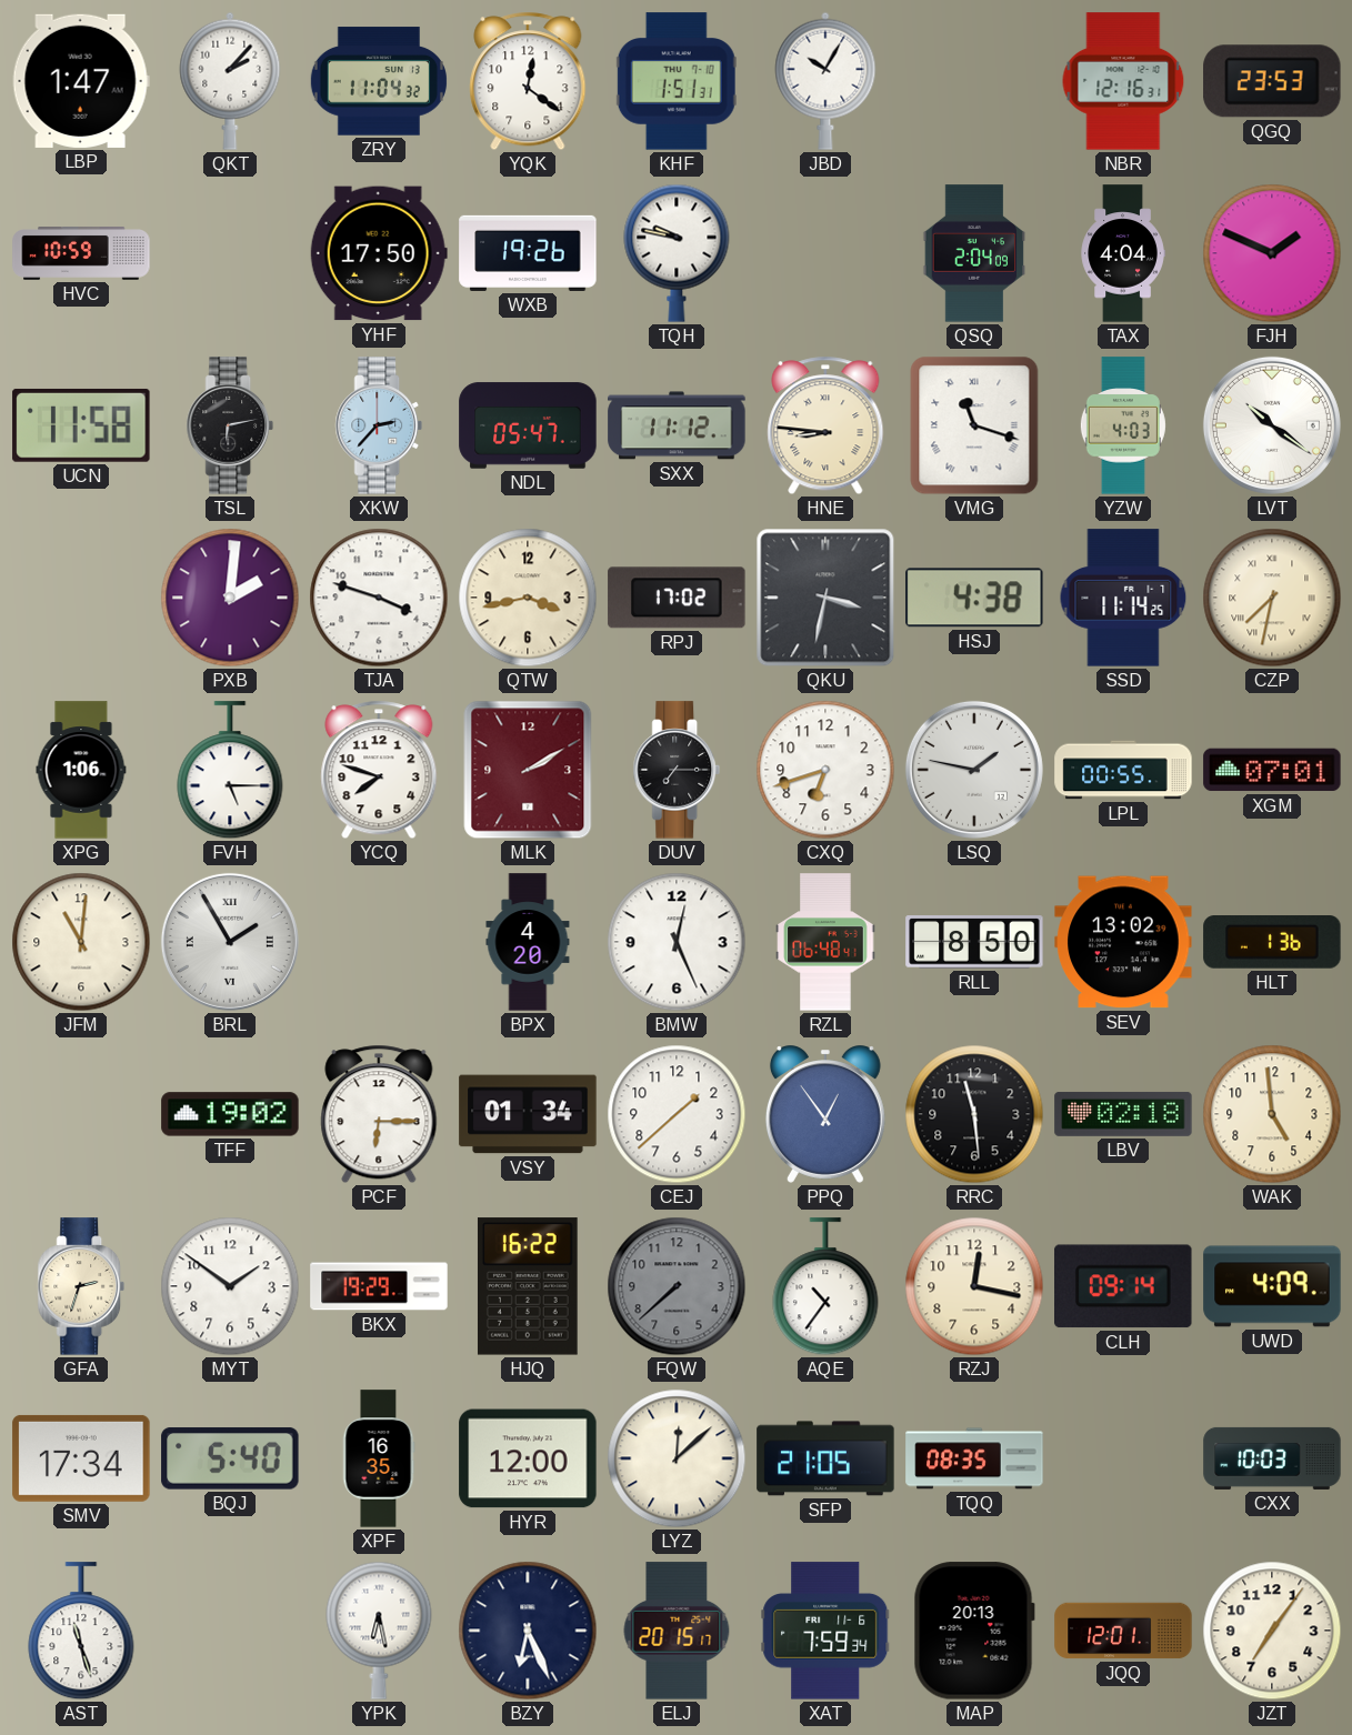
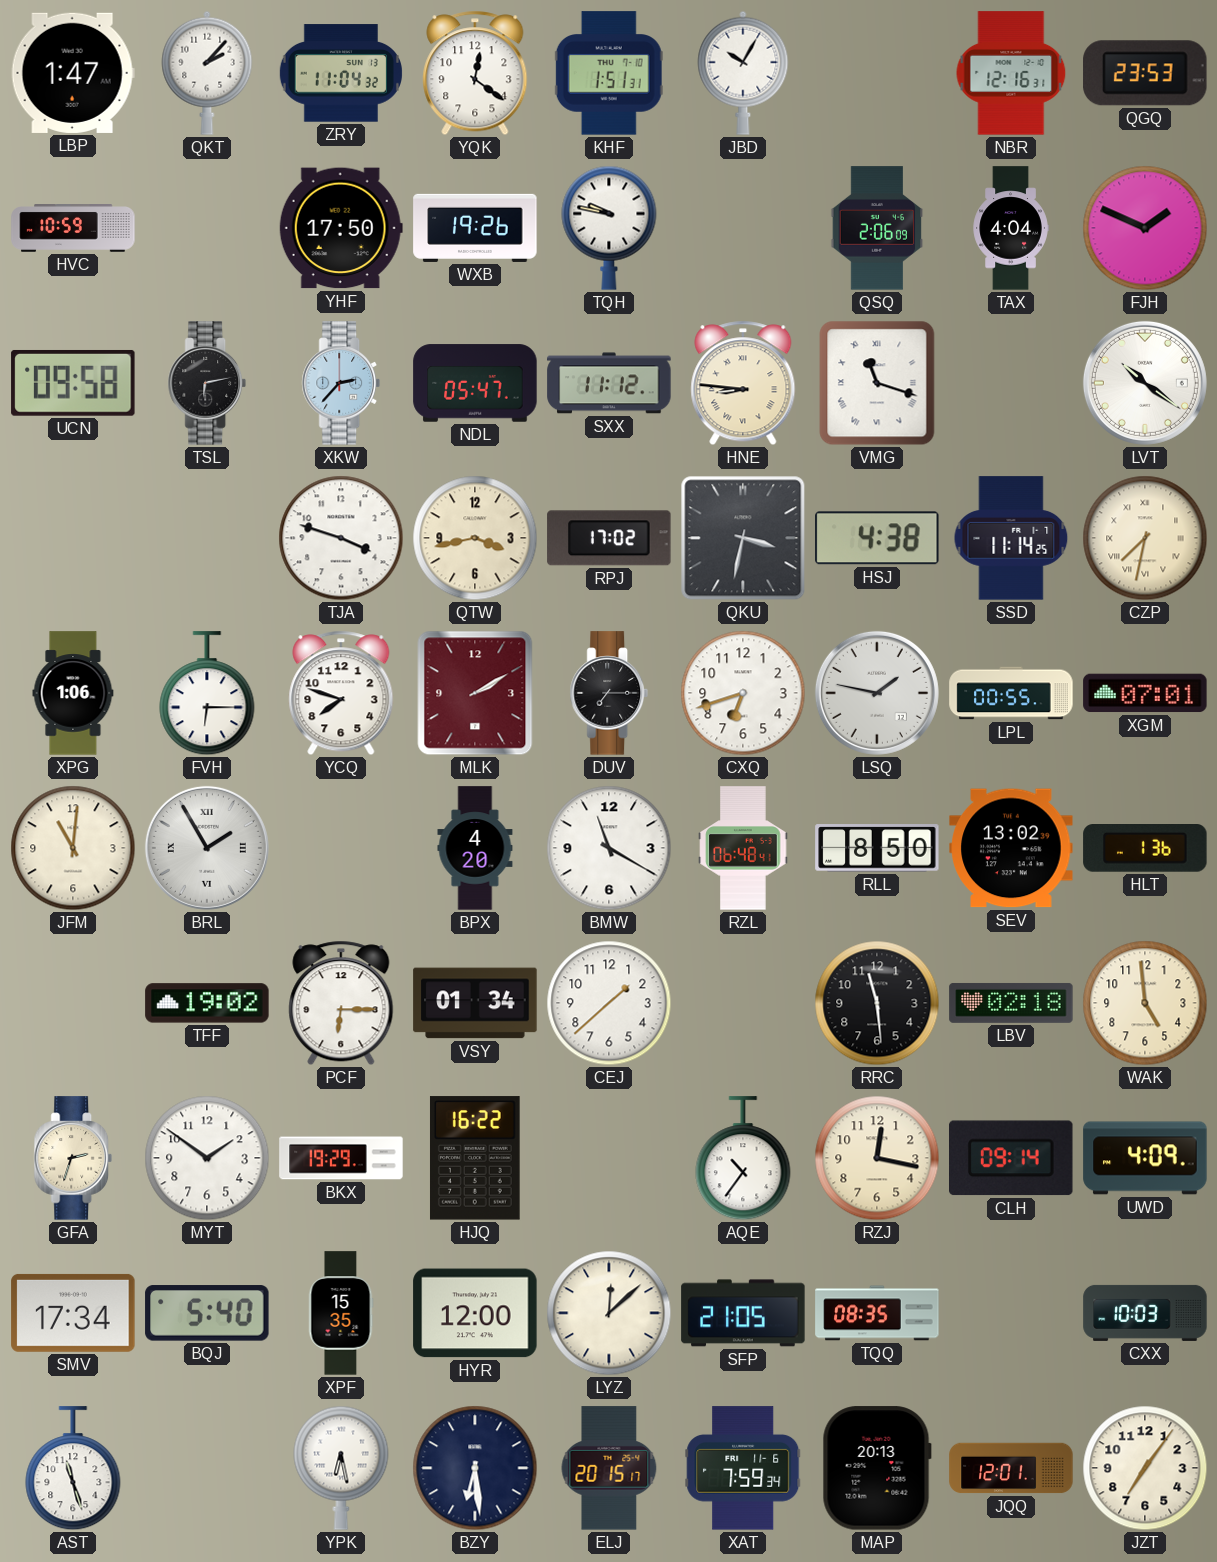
QSQ: 2:04 -> 2:06
UCN: 11:58 -> 09:58
YZW: 4:03 -> none
PXB: 2:01 -> none
FVH: 5:15 -> 6:15
BMW: 12:26 -> 11:20
PPQ: 12:54 -> none
FQW: 7:38 -> none
XPF: 16:35 -> 15:35
BZY: 6:26 -> 6:29
